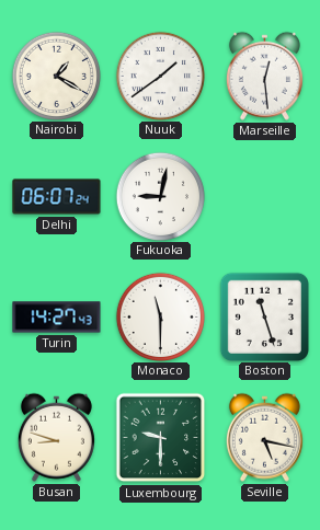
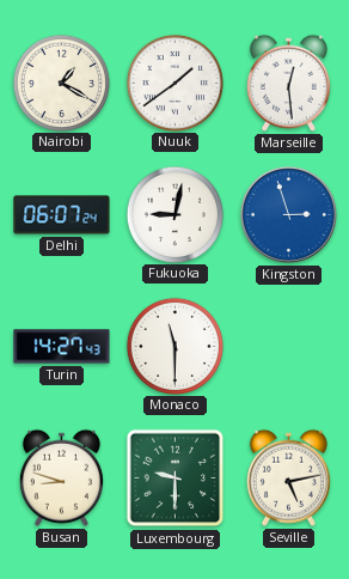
Kingston: none -> 2:57
Boston: 11:27 -> none
Seville: 5:17 -> 5:13
